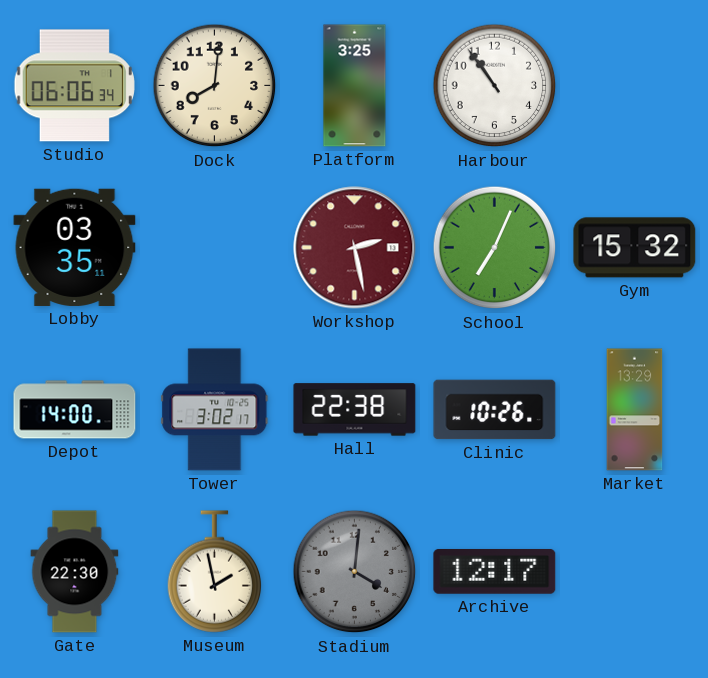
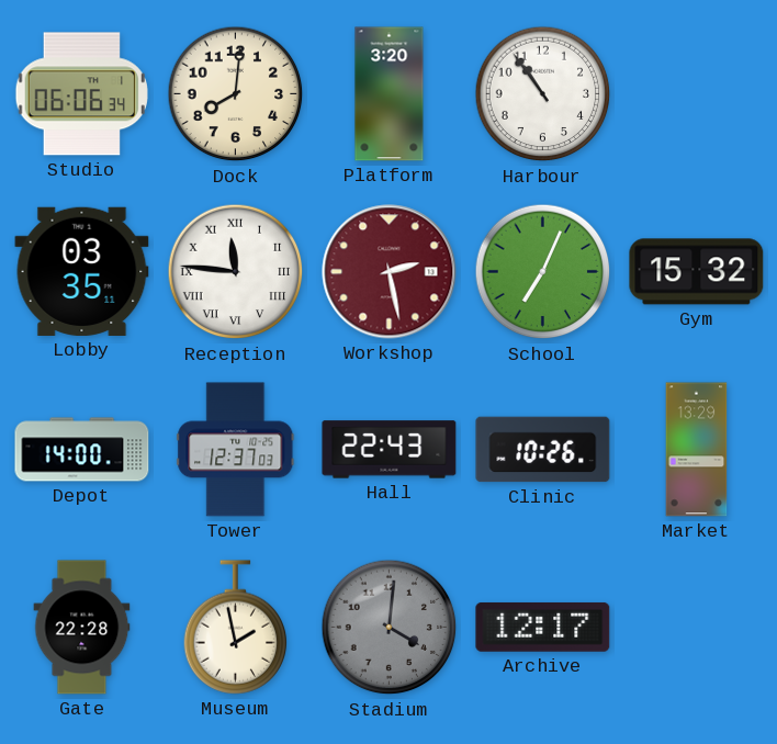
Platform: 3:25 -> 3:20
Reception: none -> 11:46
Tower: 3:02 -> 12:37
Hall: 22:38 -> 22:43
Gate: 22:30 -> 22:28
